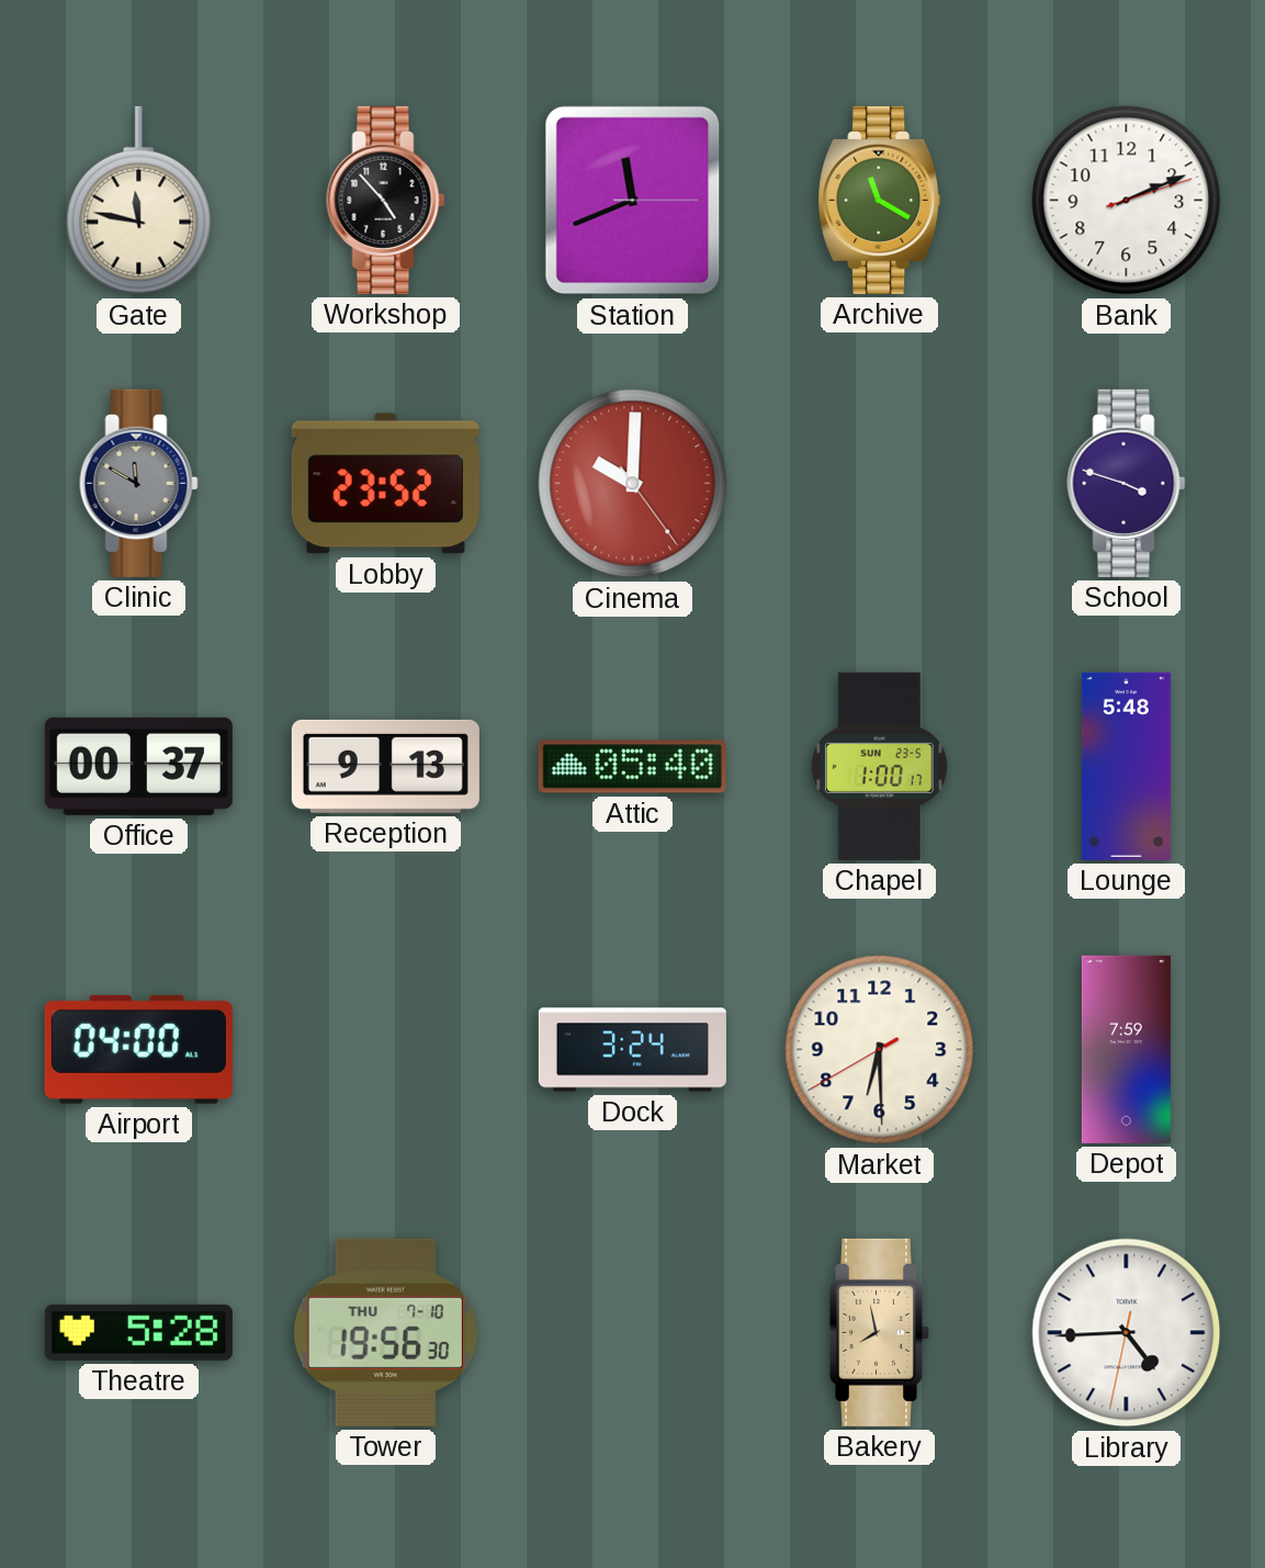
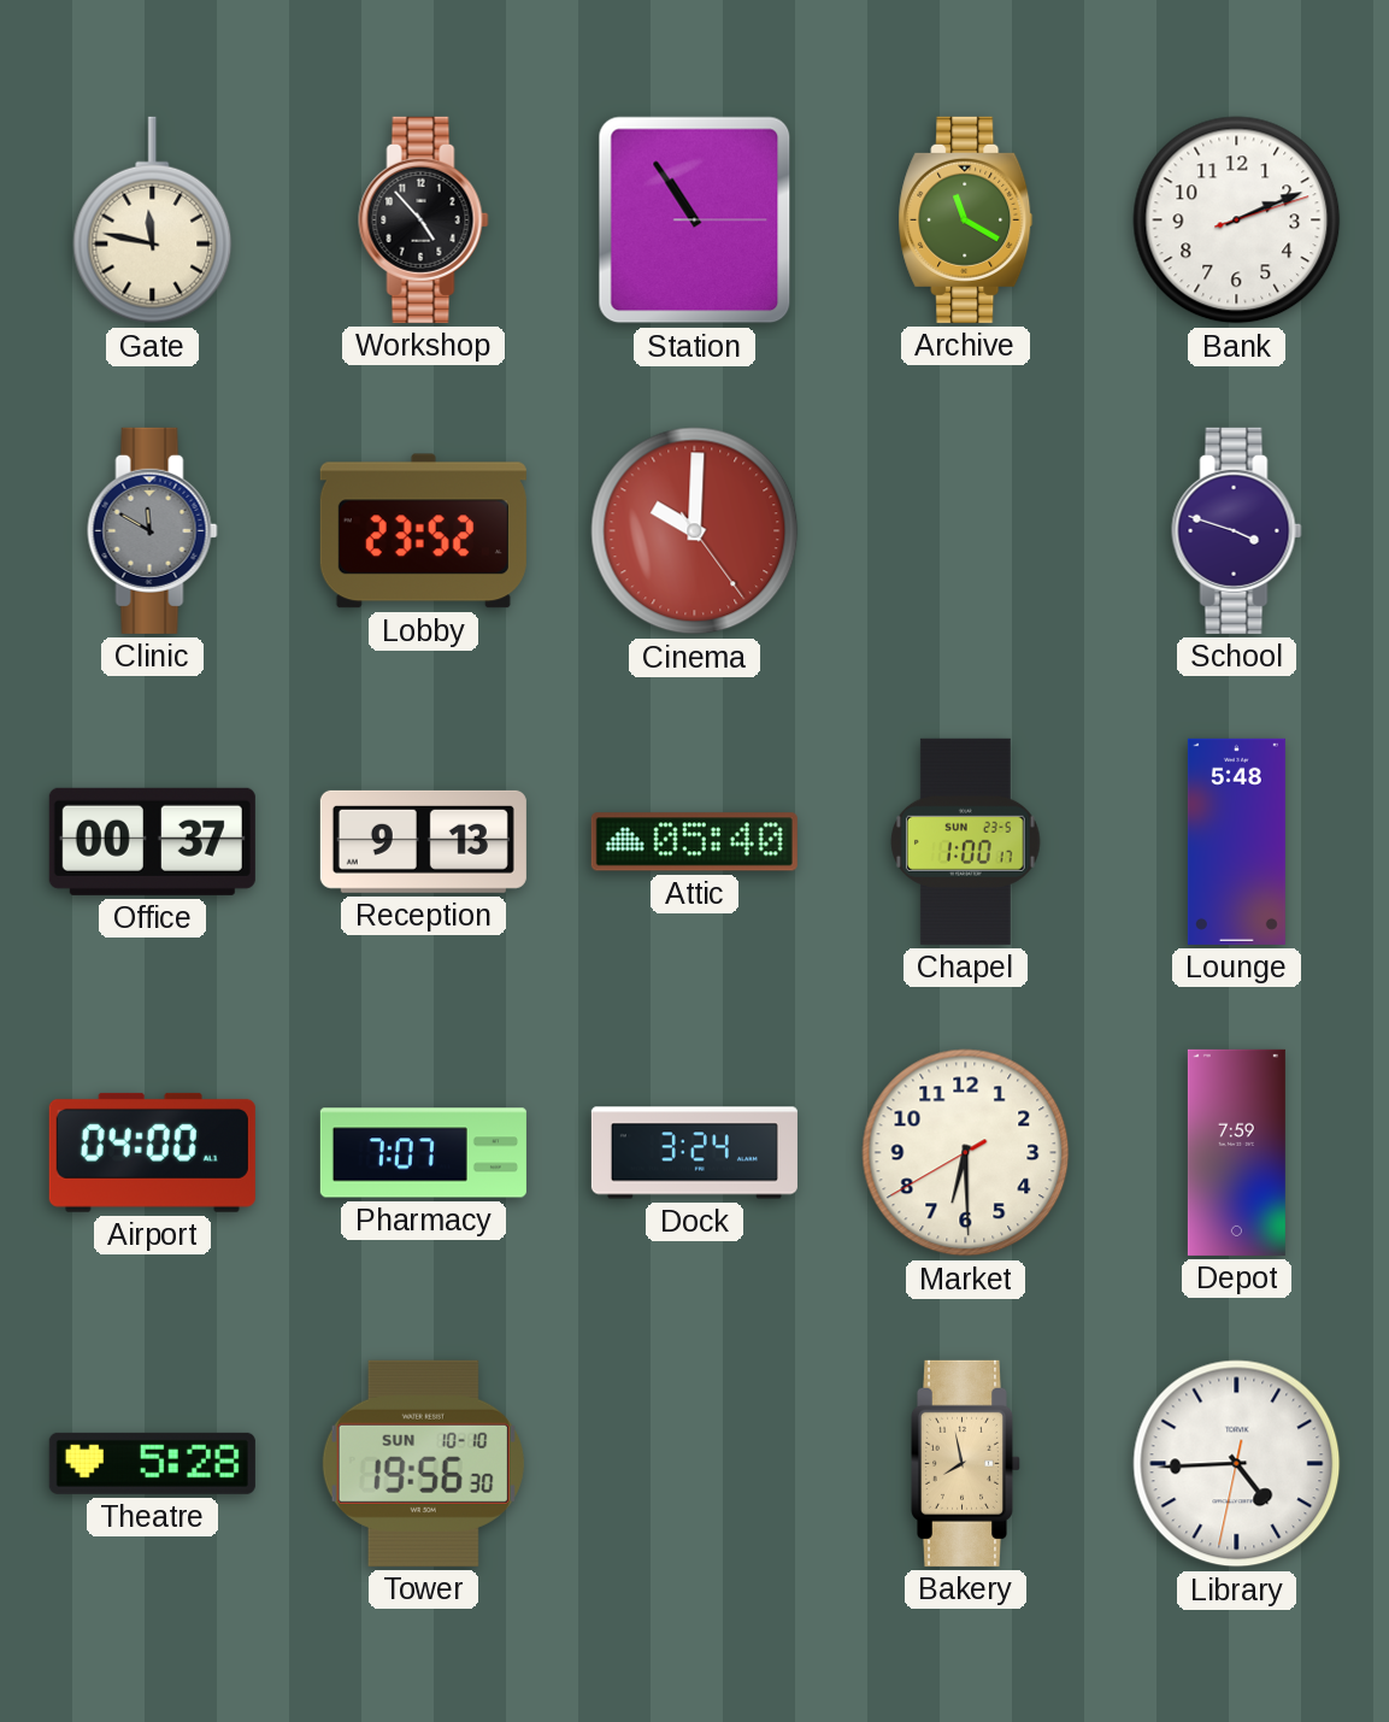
Station: 11:41 -> 10:54
Pharmacy: none -> 7:07
Tower date: THU 7-10 -> SUN 10-10
